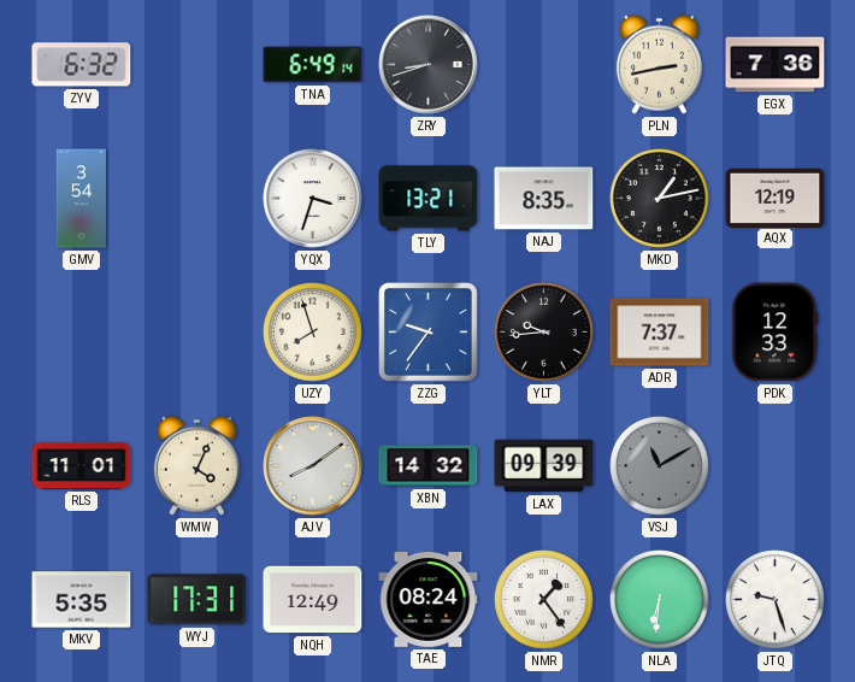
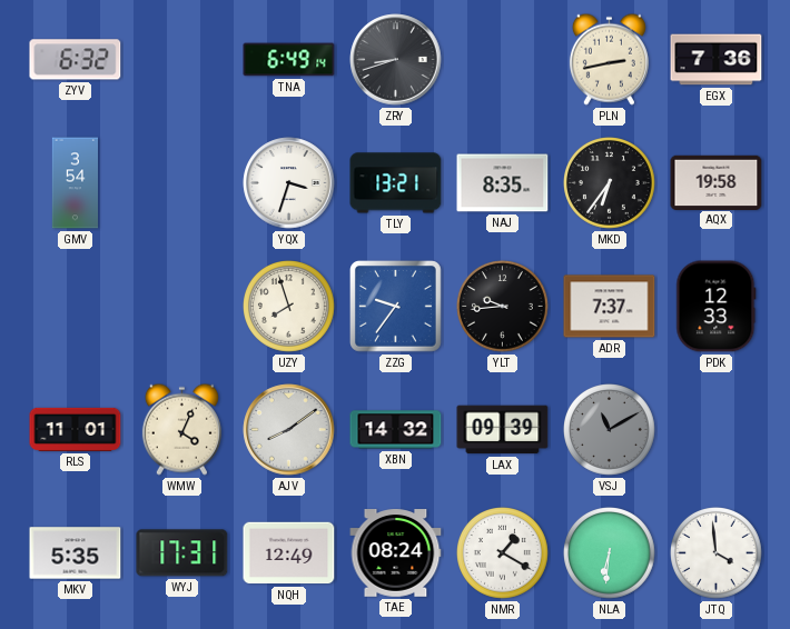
MKD: 1:13 -> 6:36
AQX: 12:19 -> 19:58
NMR: 1:24 -> 1:20
JTQ: 9:27 -> 3:59
